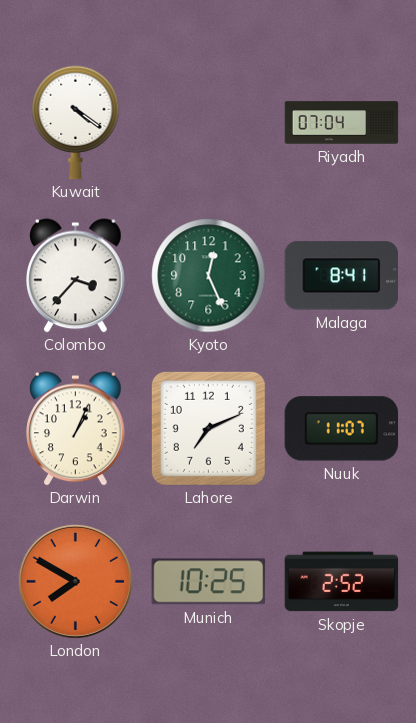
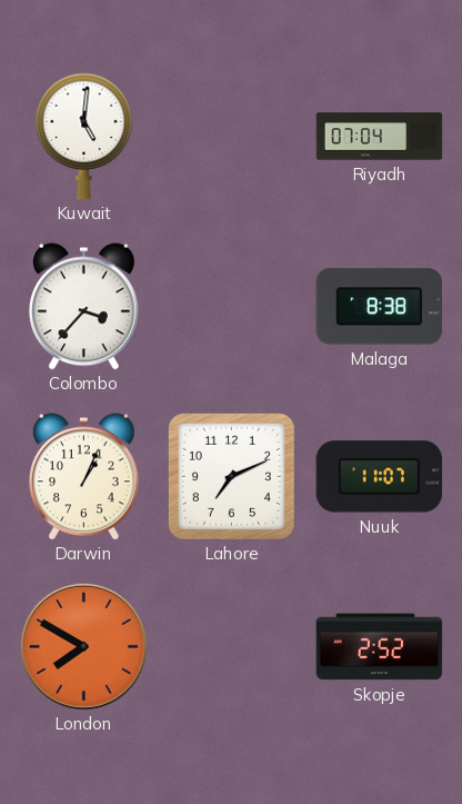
Kuwait: 4:21 -> 5:01
Kyoto: 12:26 -> none
Malaga: 8:41 -> 8:38
Munich: 10:25 -> none
